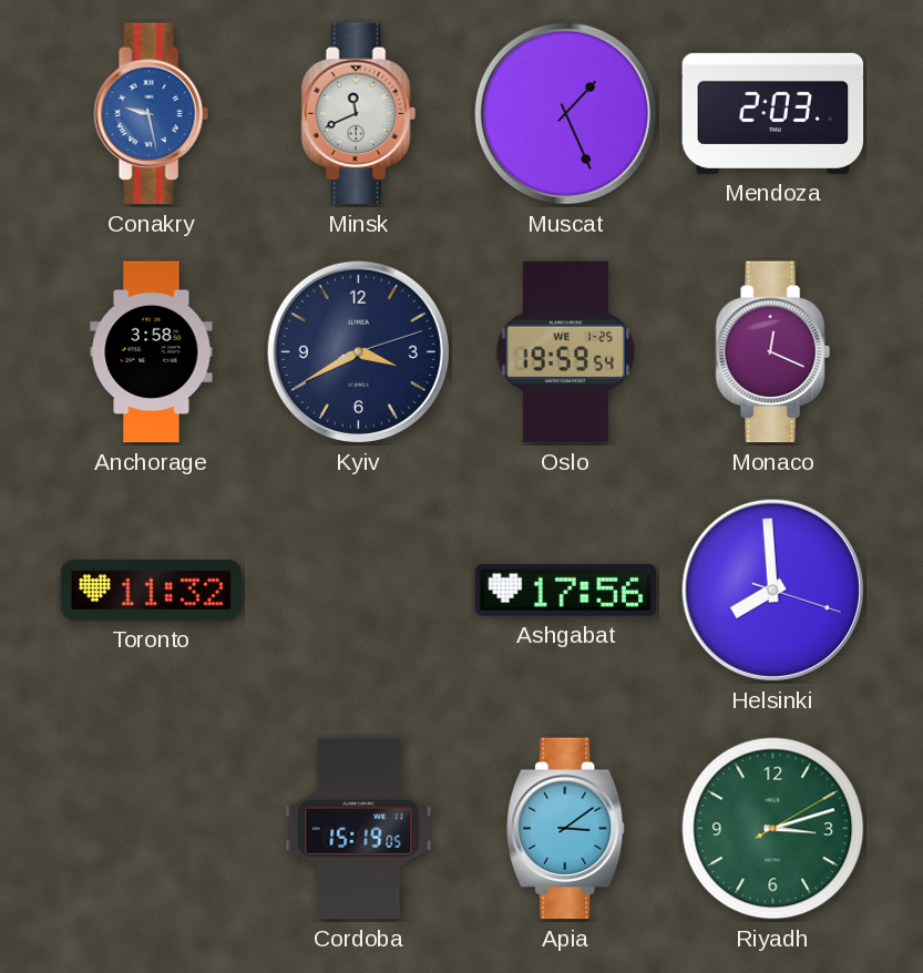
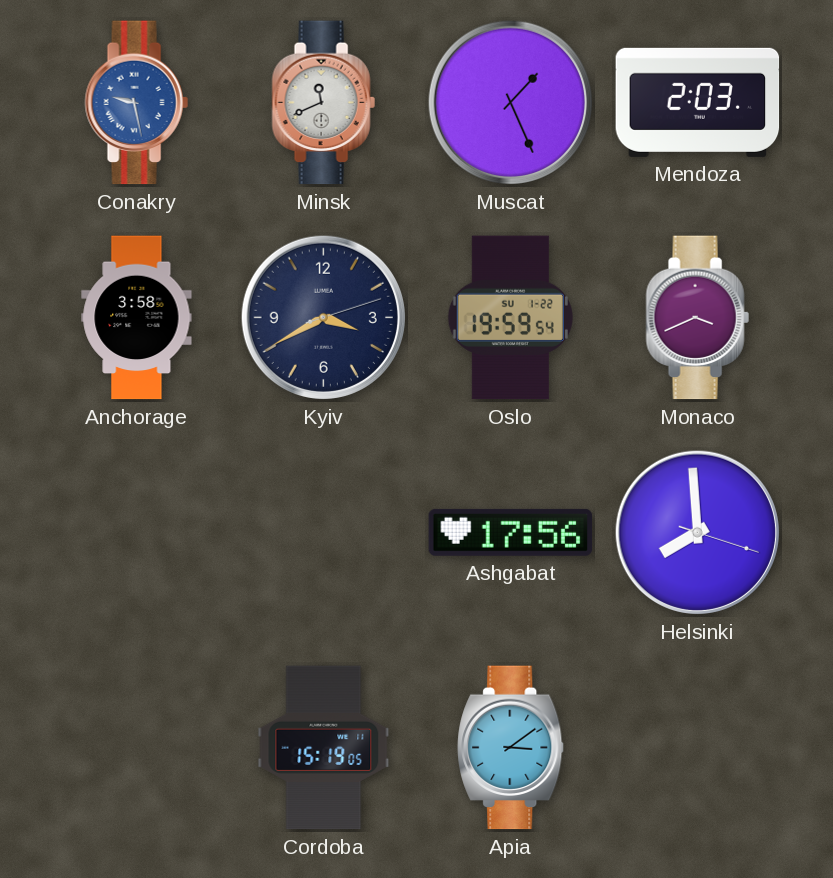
Oslo date: WE 1-25 -> SU 1-22
Monaco: 12:19 -> 3:41
Toronto: 11:32 -> none
Riyadh: 3:12 -> none
